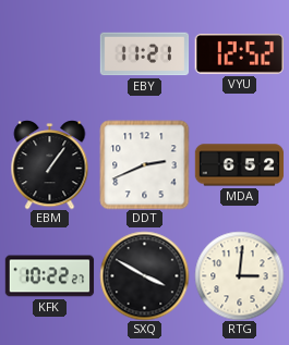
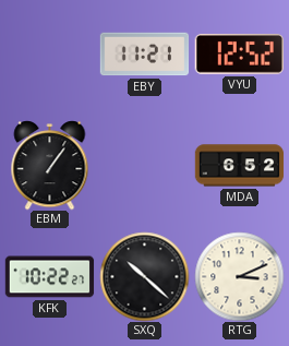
DDT: 2:41 -> none
SXQ: 3:50 -> 10:22
RTG: 3:01 -> 3:11
